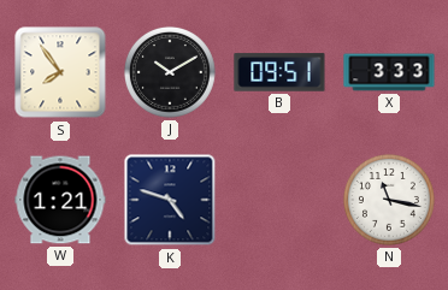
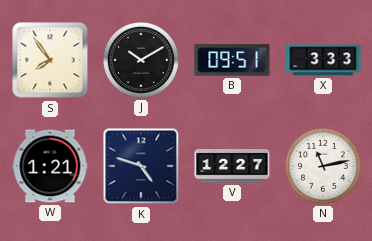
V: none -> 12:27
N: 11:17 -> 11:13
